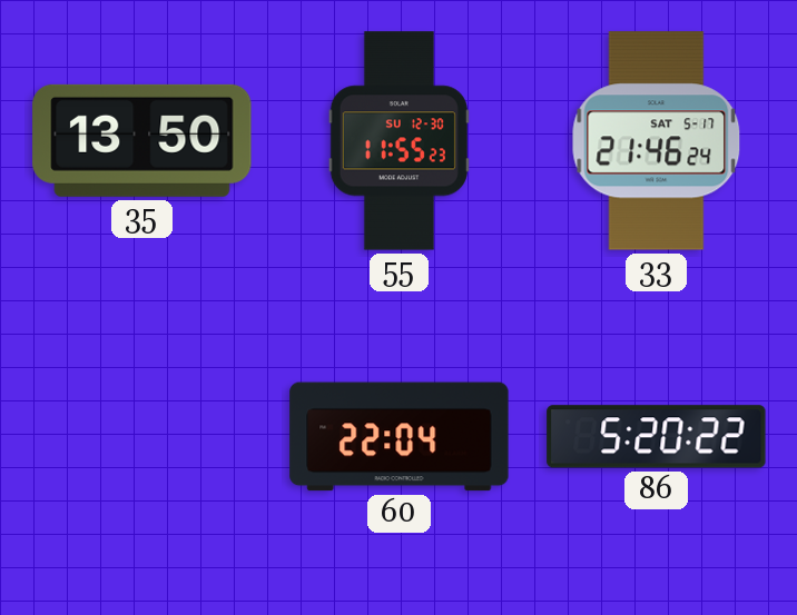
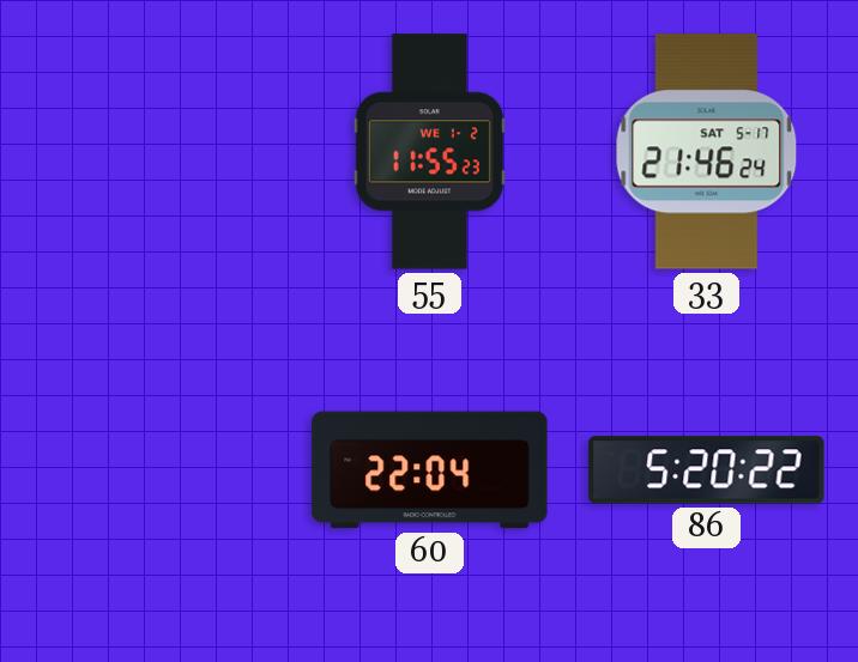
35: 13:50 -> none
55 date: SU 12-30 -> WE 1-2
